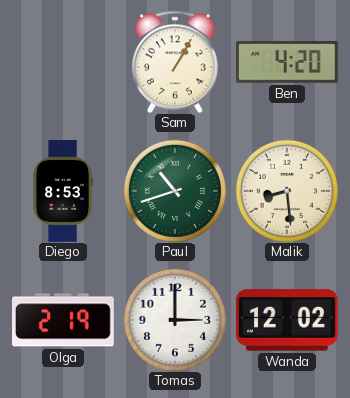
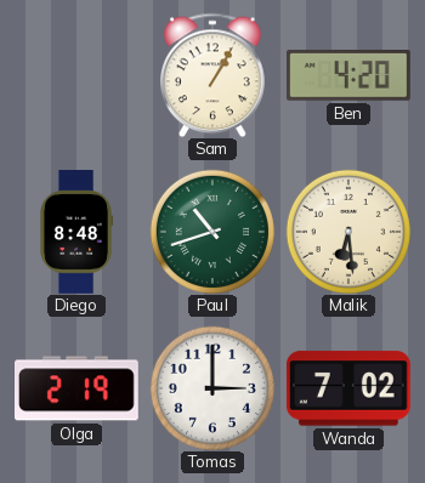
Diego: 8:53 -> 8:48
Malik: 8:29 -> 6:29
Wanda: 12:02 -> 7:02
